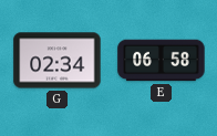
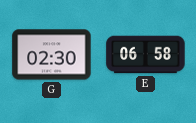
G: 02:34 -> 02:30
